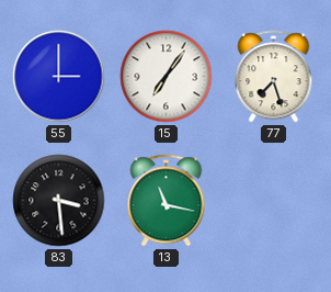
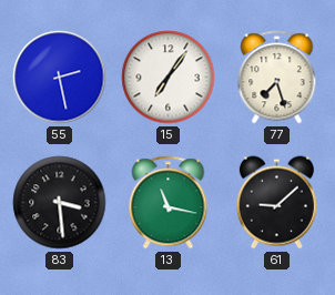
55: 3:00 -> 2:28
61: none -> 9:08
